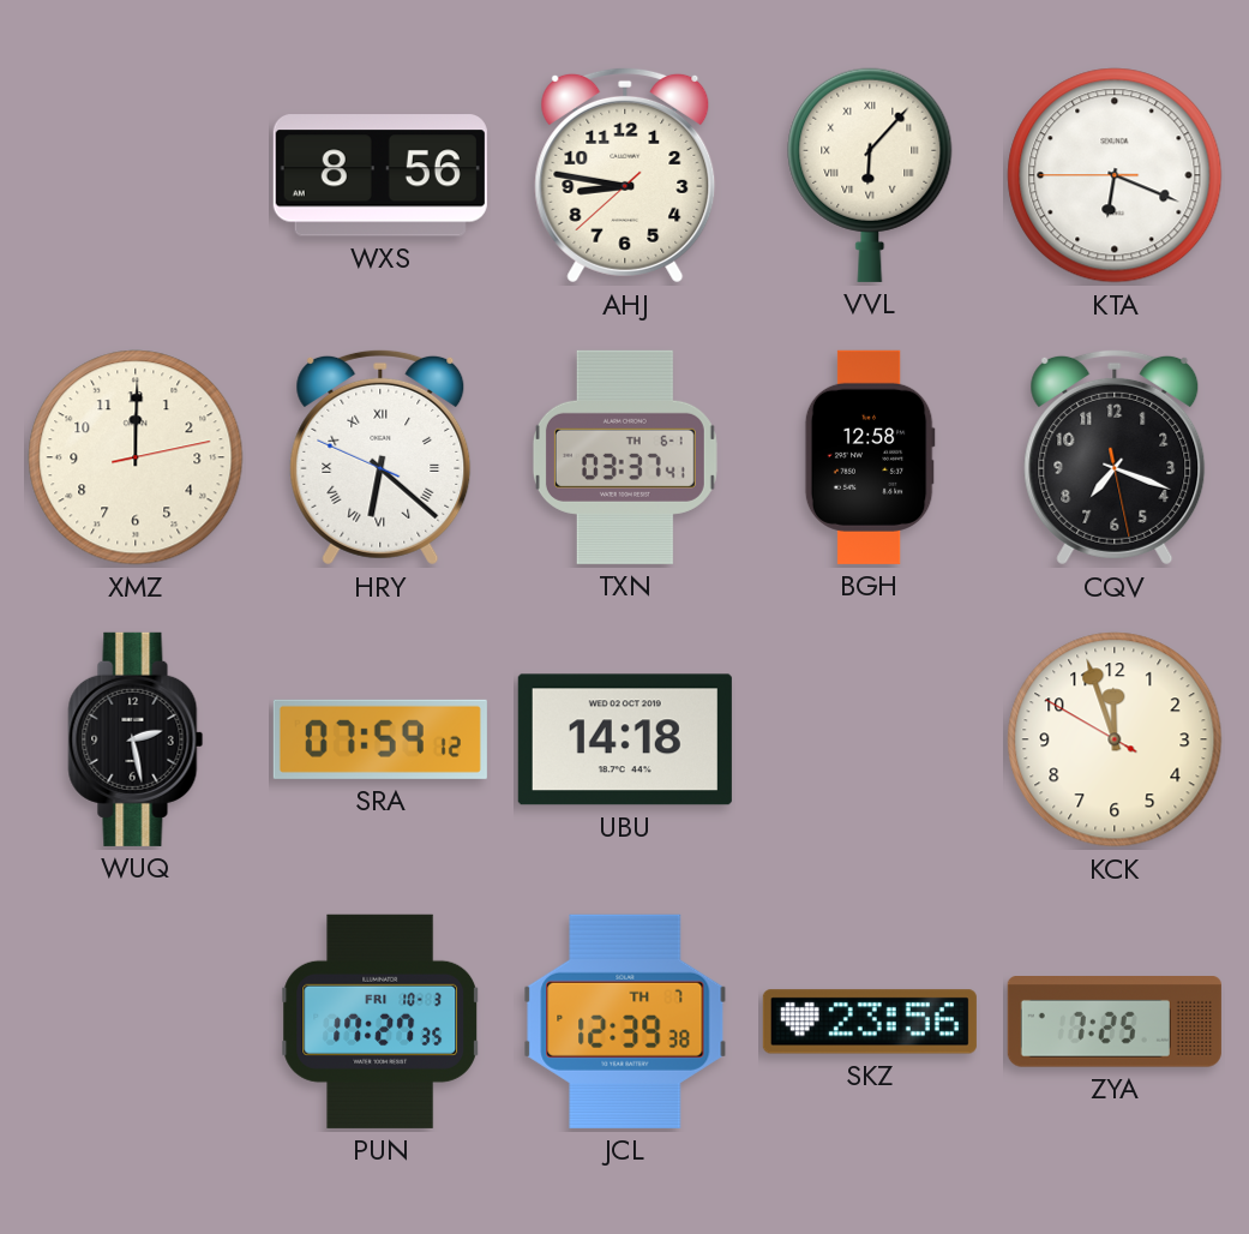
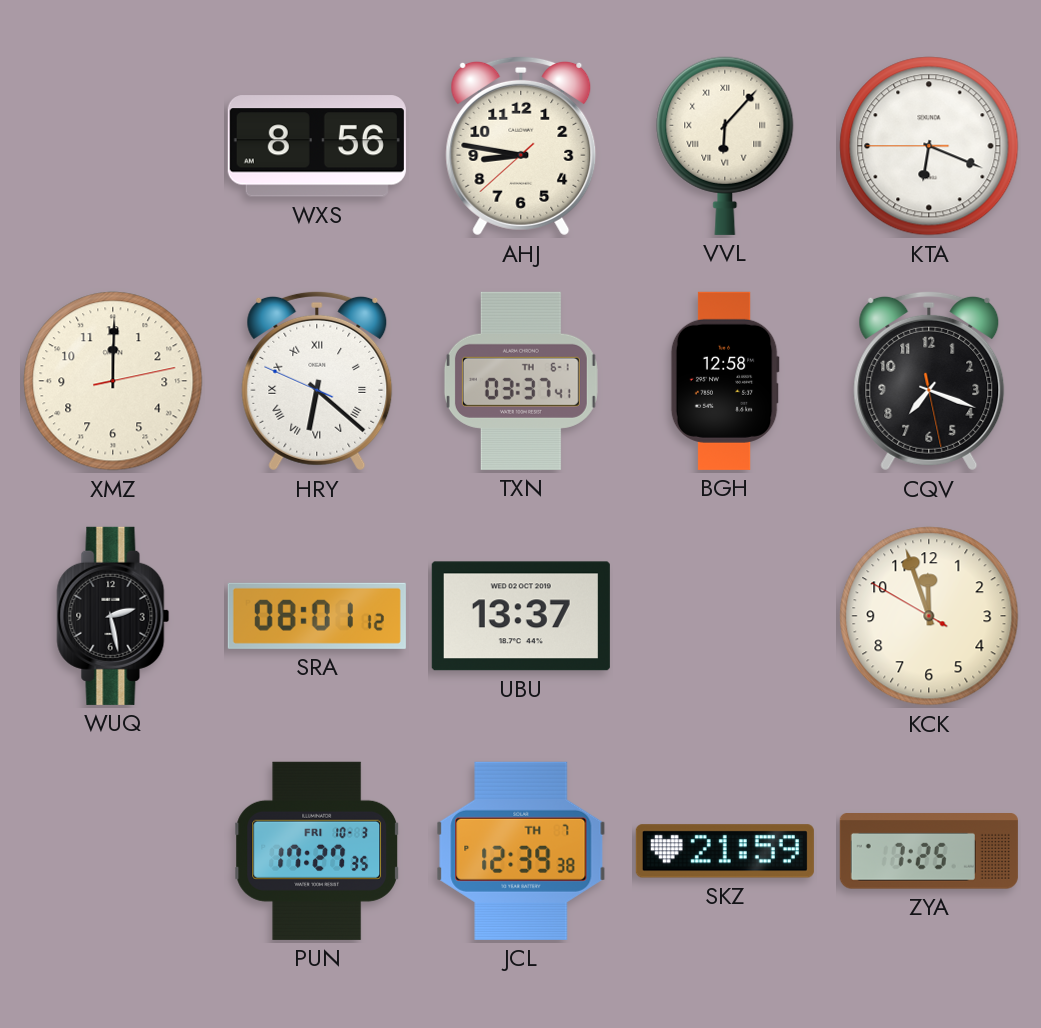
SRA: 07:59 -> 08:01
UBU: 14:18 -> 13:37
SKZ: 23:56 -> 21:59
